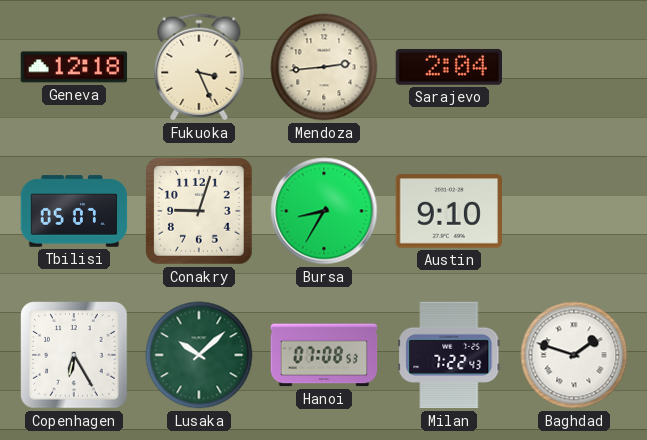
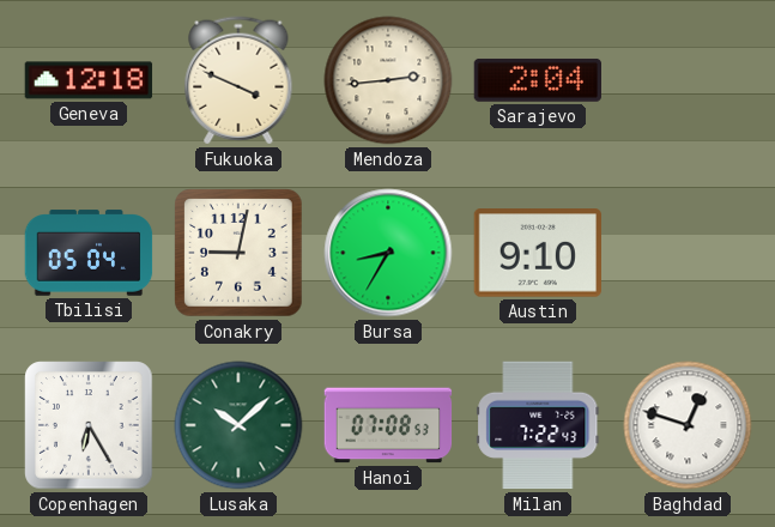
Fukuoka: 3:26 -> 3:49
Tbilisi: 05:07 -> 05:04
Conakry: 9:03 -> 9:02
Baghdad: 1:48 -> 12:48
